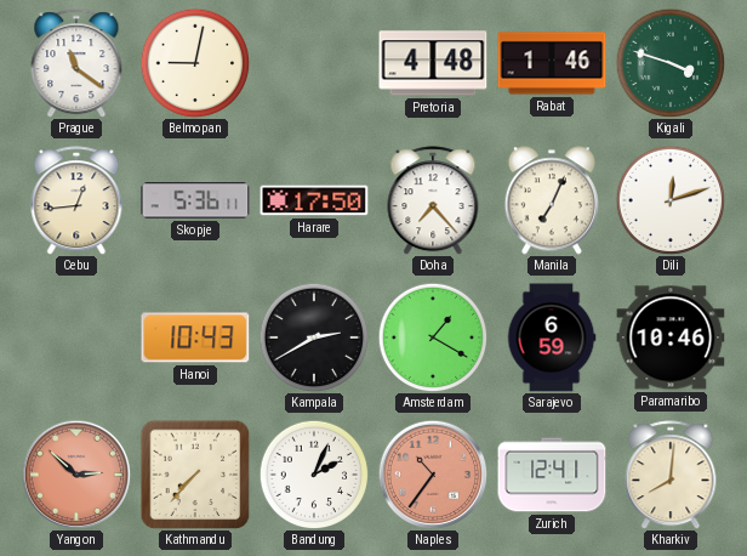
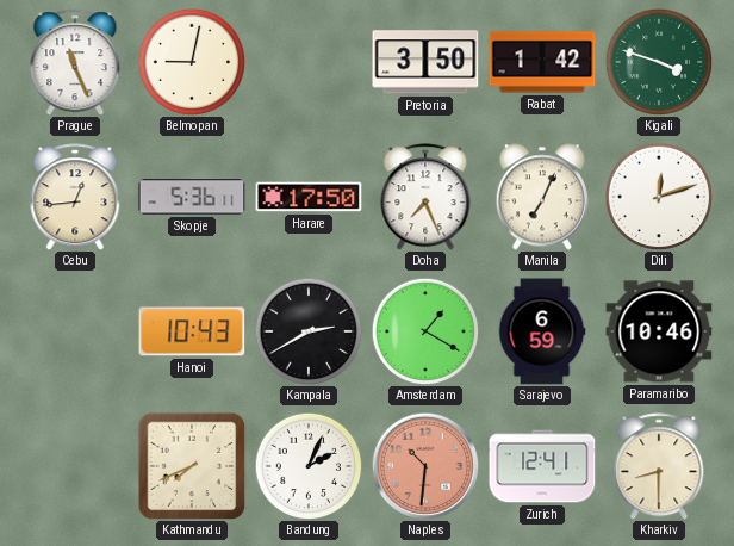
Prague: 11:21 -> 11:26
Pretoria: 4:48 -> 3:50
Rabat: 1:46 -> 1:42
Doha: 7:23 -> 7:26
Yangon: 2:52 -> none
Kathmandu: 7:37 -> 7:41
Naples: 10:36 -> 10:31
Kharkiv: 8:01 -> 8:30
